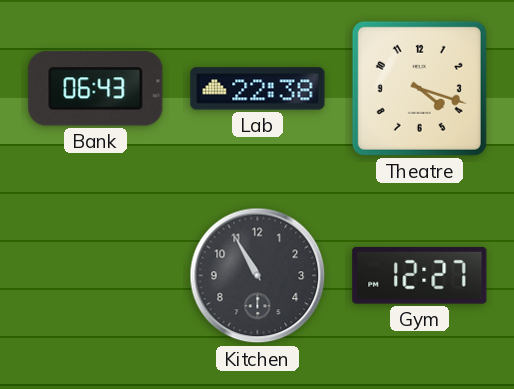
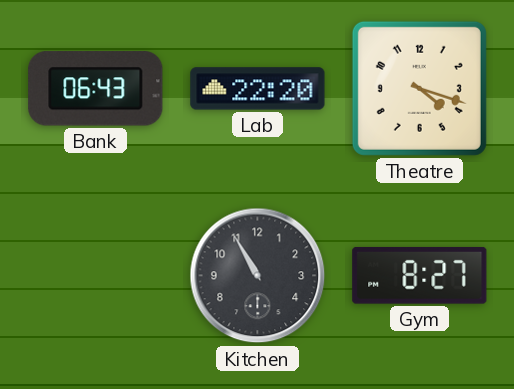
Lab: 22:38 -> 22:20
Gym: 12:27 -> 8:27
